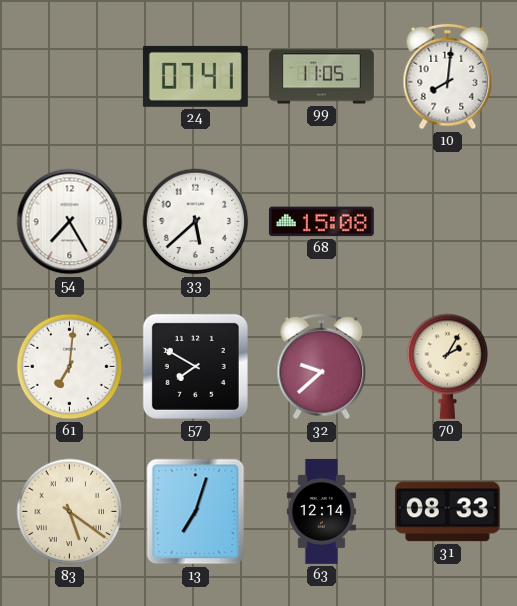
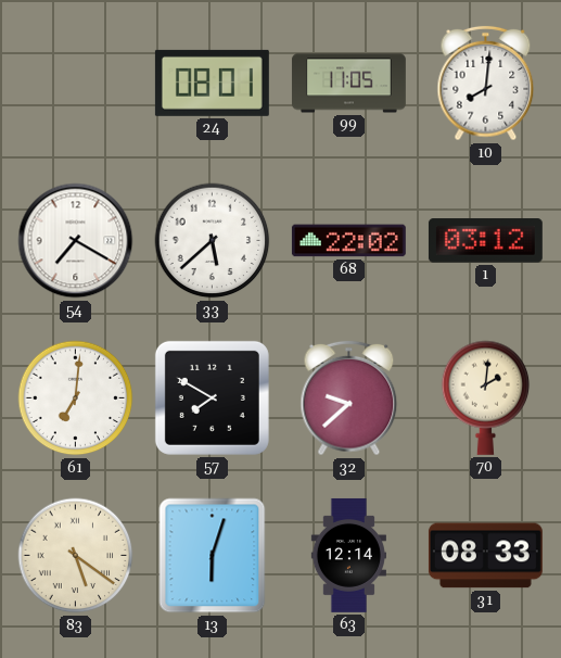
24: 07:41 -> 08:01
54: 7:25 -> 7:20
68: 15:08 -> 22:02
1: none -> 03:12
70: 2:05 -> 2:01
13: 7:03 -> 6:03
